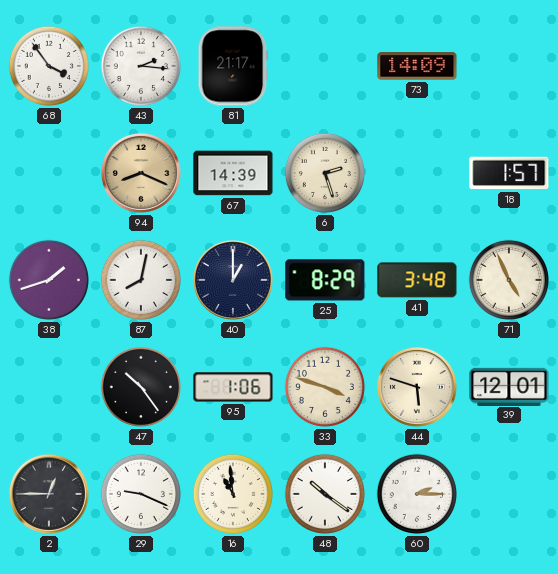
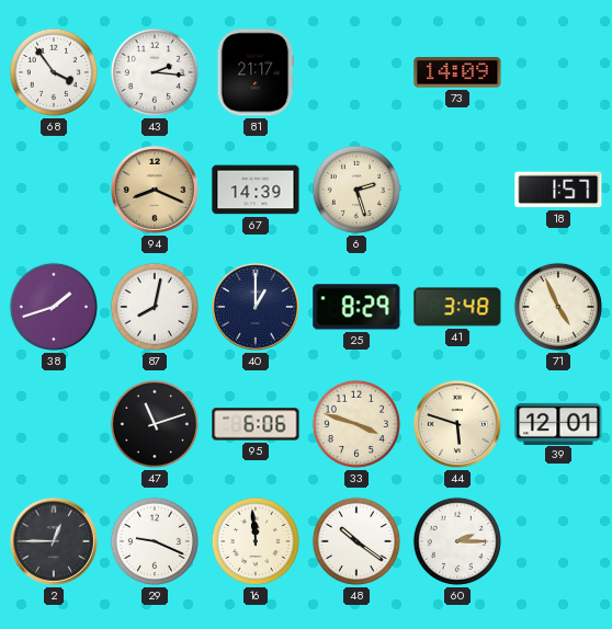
47: 10:24 -> 11:12
95: 1:06 -> 6:06
16: 10:59 -> 11:59
